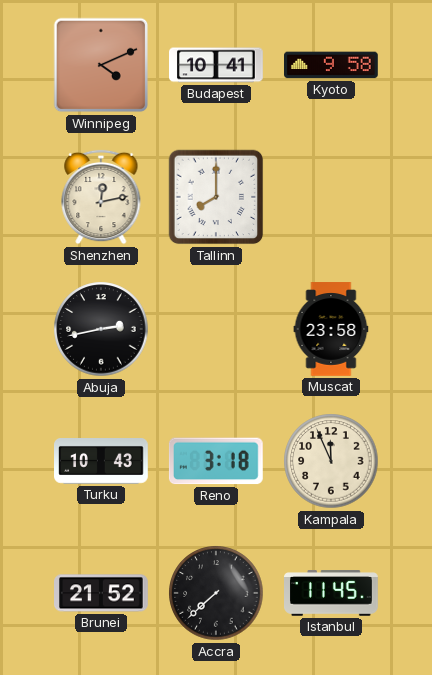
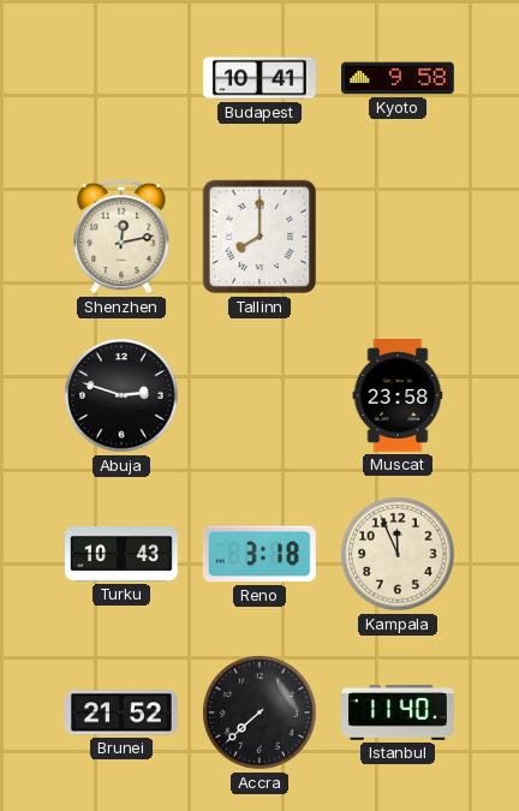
Winnipeg: 4:11 -> none
Abuja: 2:43 -> 2:48
Istanbul: 11:45 -> 11:40
